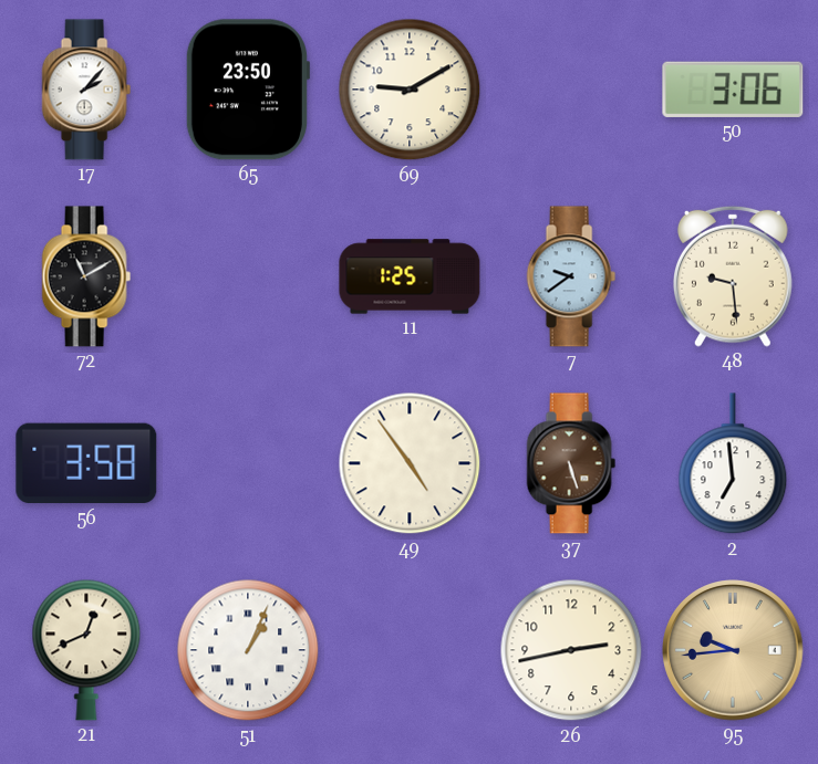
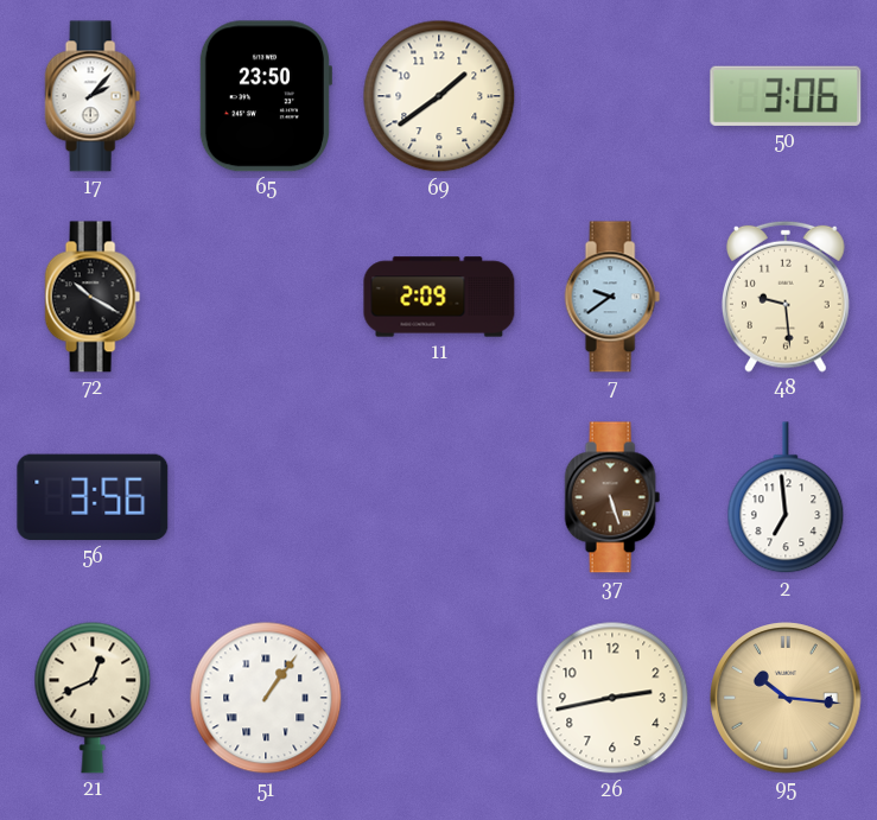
69: 9:10 -> 1:39
72: 11:10 -> 10:20
11: 1:25 -> 2:09
56: 3:58 -> 3:56
49: 4:54 -> none
51: 1:04 -> 1:06
95: 9:44 -> 10:16
